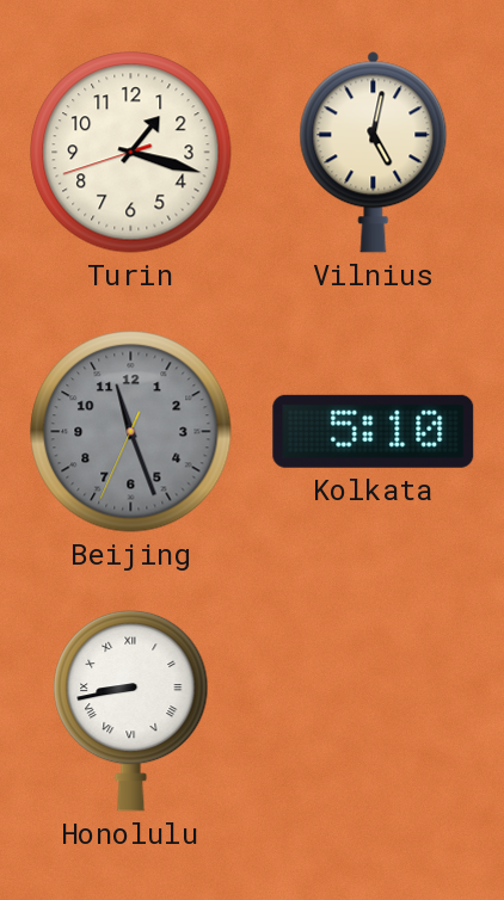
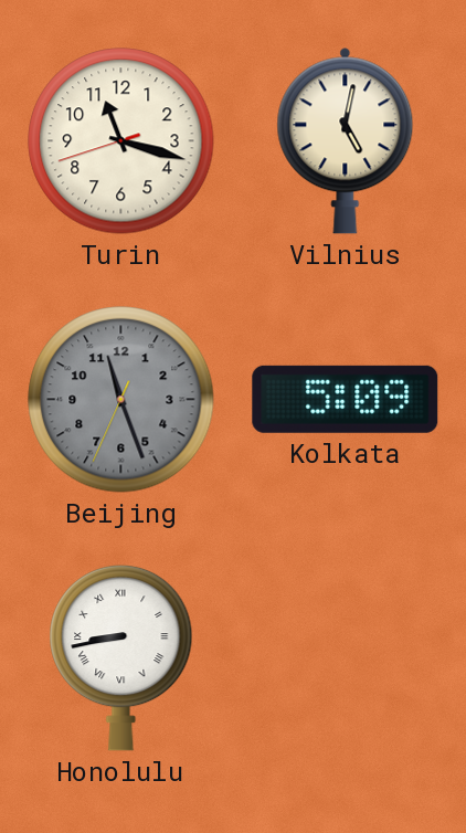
Turin: 1:17 -> 11:17
Kolkata: 5:10 -> 5:09
